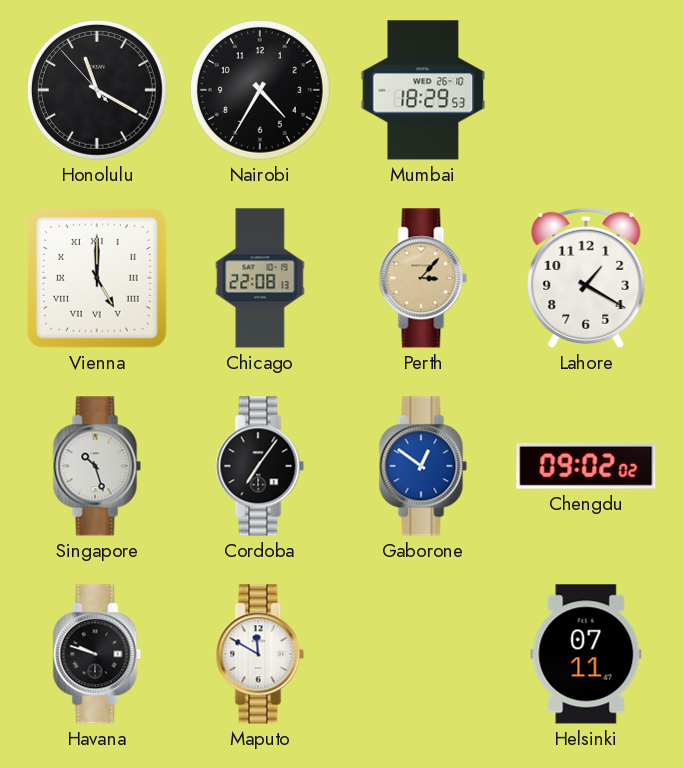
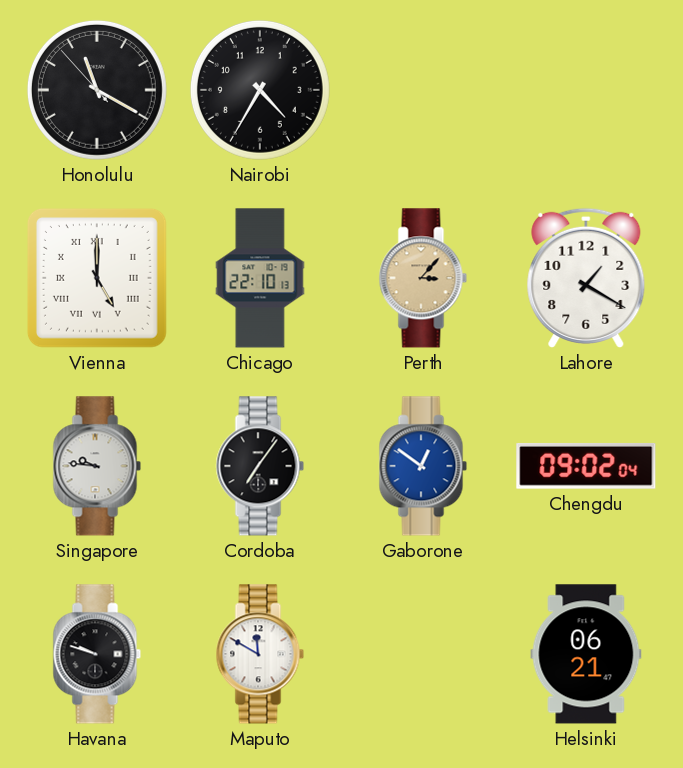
Mumbai: 18:29 -> none
Chicago: 22:08 -> 22:10
Singapore: 10:27 -> 9:46
Chengdu: 09:02:02 -> 09:02:04
Helsinki: 07:11 -> 06:21
